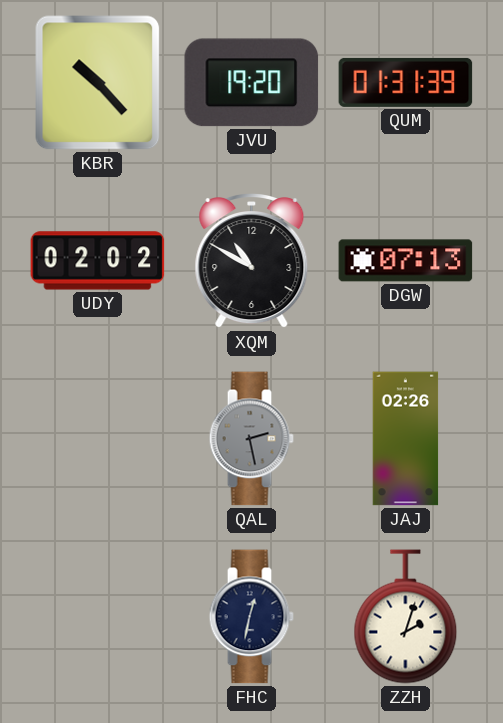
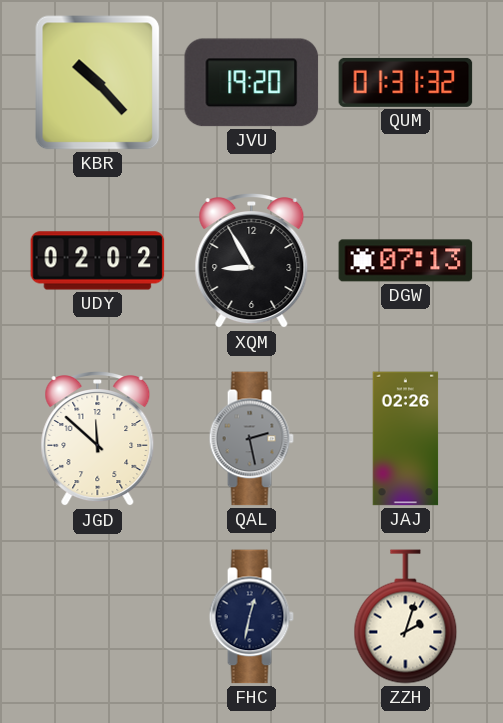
QUM: 01:31:39 -> 01:31:32
XQM: 10:50 -> 8:55
JGD: none -> 11:52
